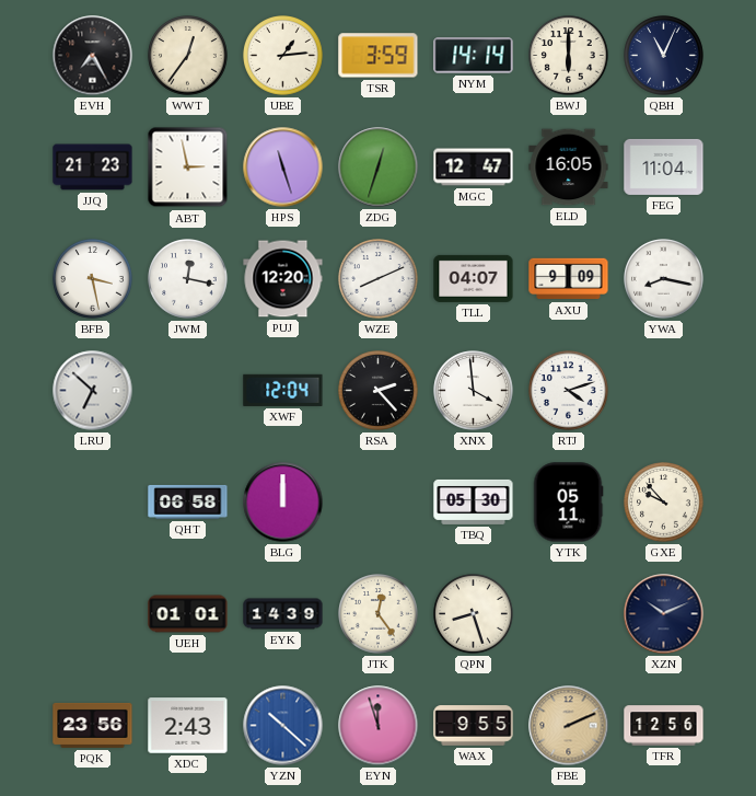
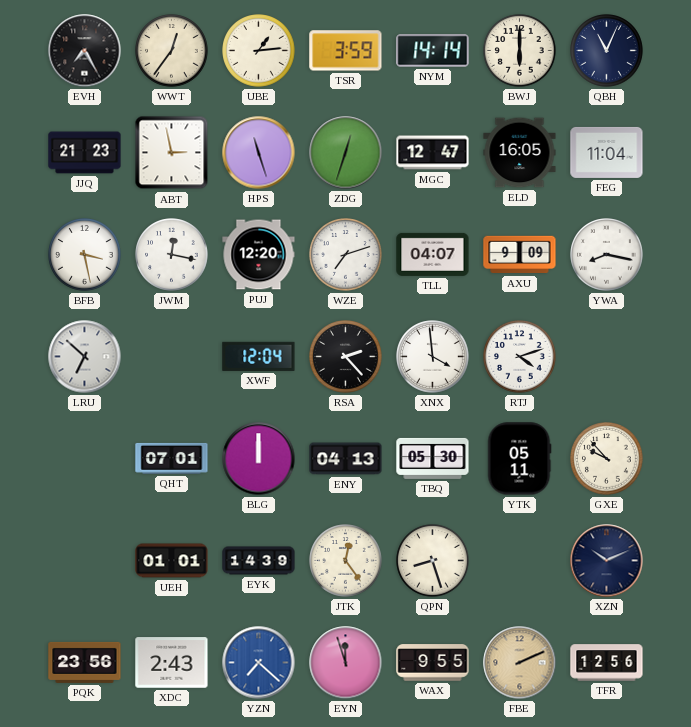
WZE: 8:11 -> 7:12
QHT: 06:58 -> 07:01
ENY: none -> 04:13
YZN: 10:22 -> 7:22
